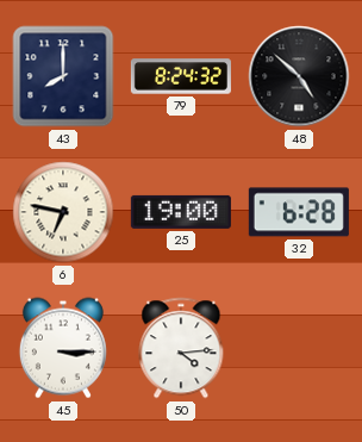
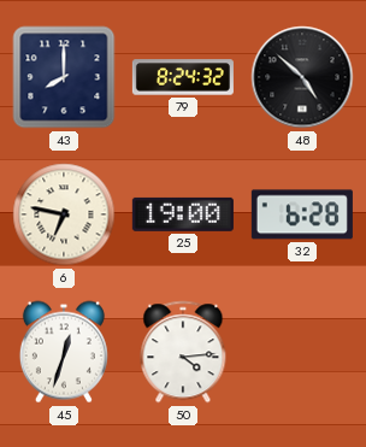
45: 3:15 -> 12:33
